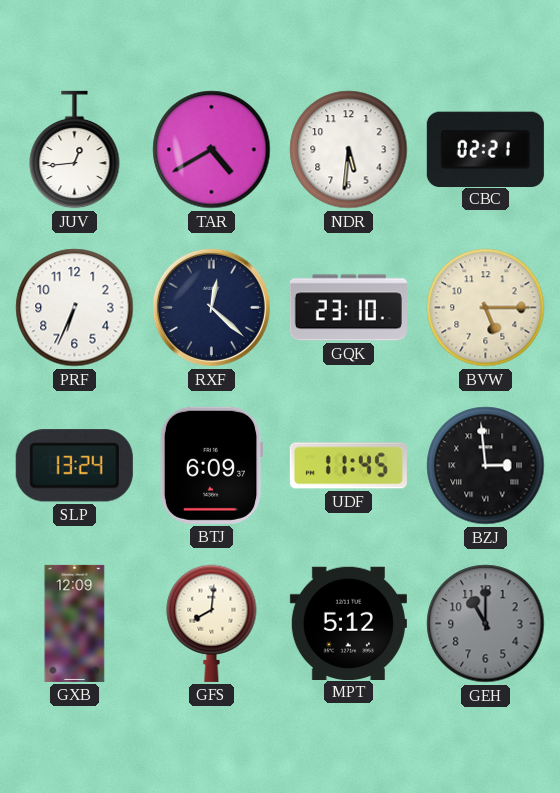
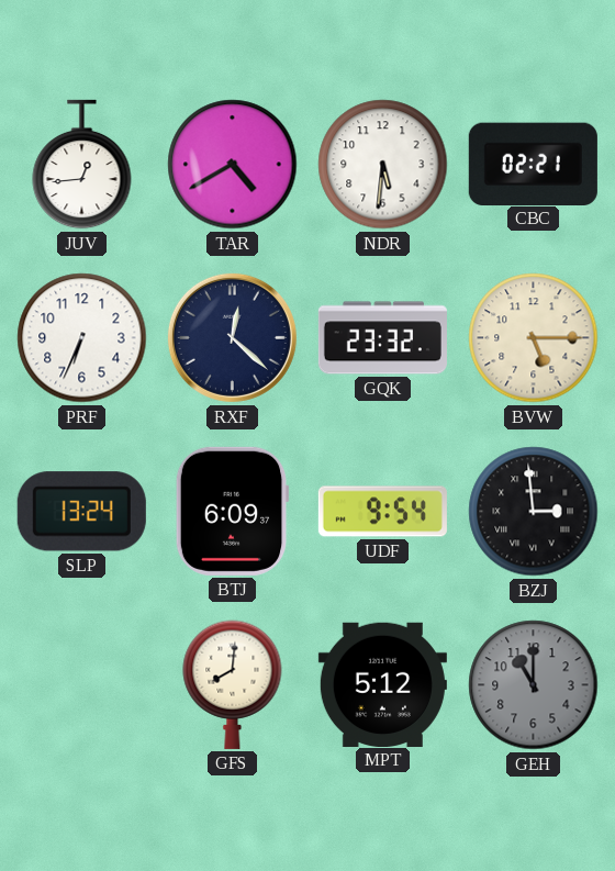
GQK: 23:10 -> 23:32
UDF: 11:45 -> 9:54
GXB: 12:09 -> none
